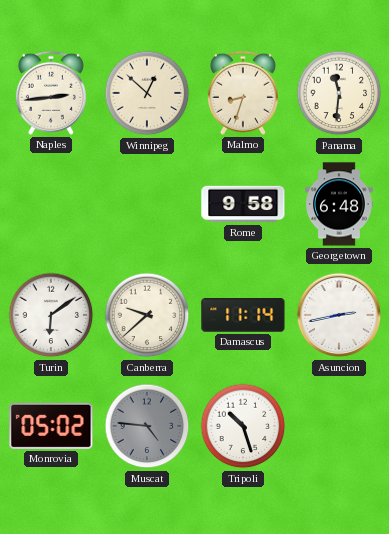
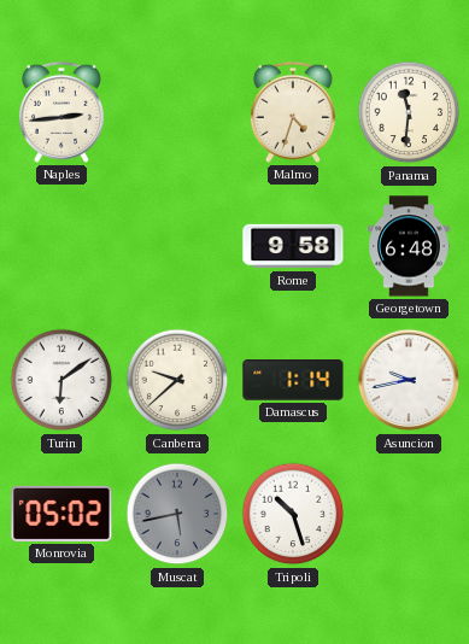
Winnipeg: 12:52 -> none
Malmo: 8:33 -> 4:33
Damascus: 11:14 -> 1:14
Asuncion: 2:43 -> 9:43
Muscat: 4:46 -> 5:43
